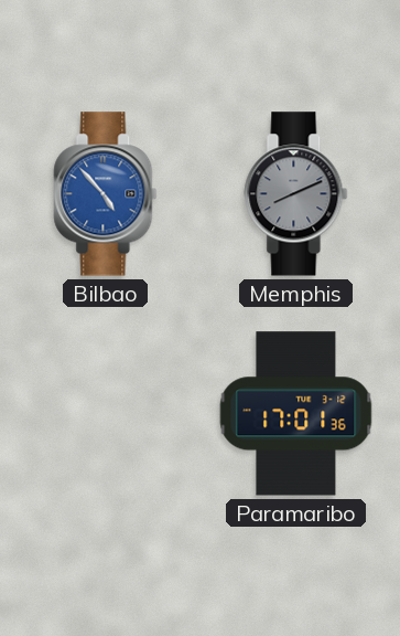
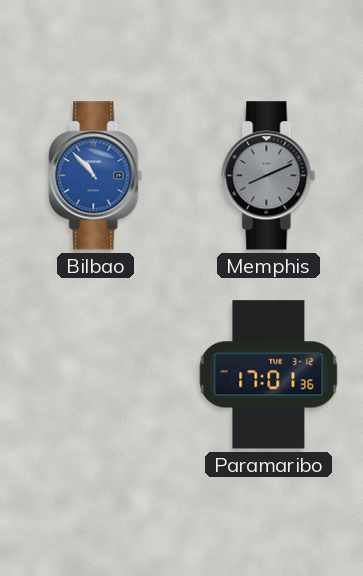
Bilbao: 4:53 -> 10:53
